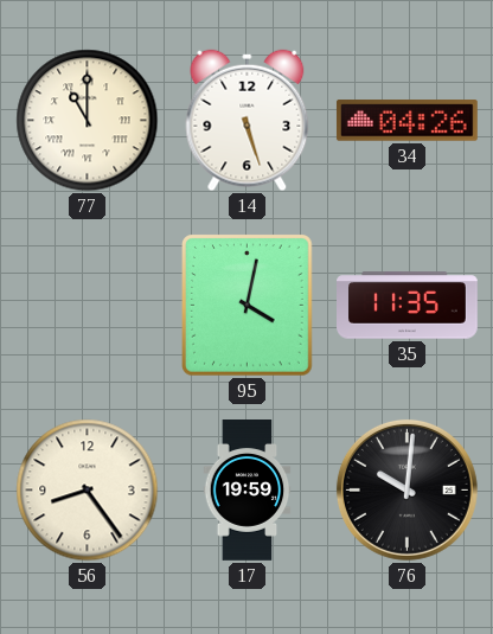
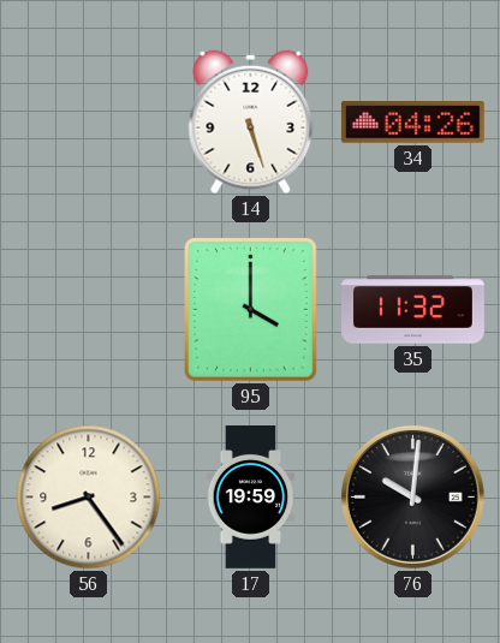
77: 11:00 -> none
95: 4:02 -> 4:00
35: 11:35 -> 11:32
